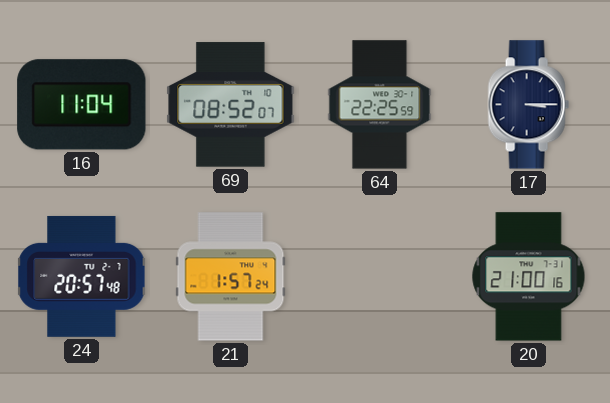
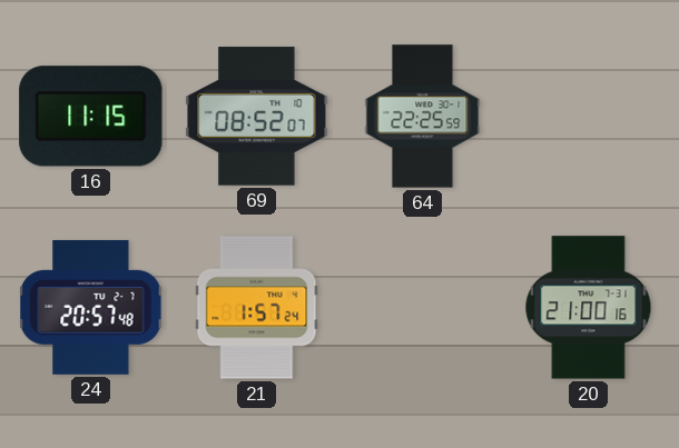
16: 11:04 -> 11:15
17: 3:15 -> none
